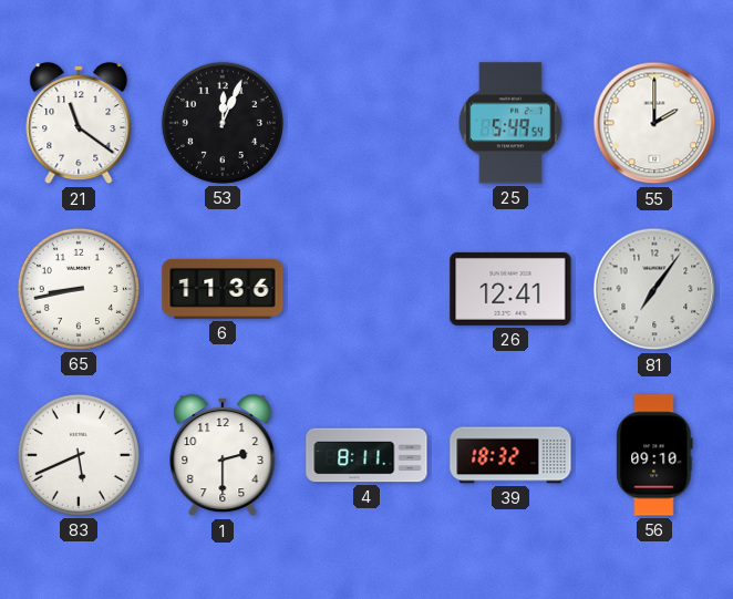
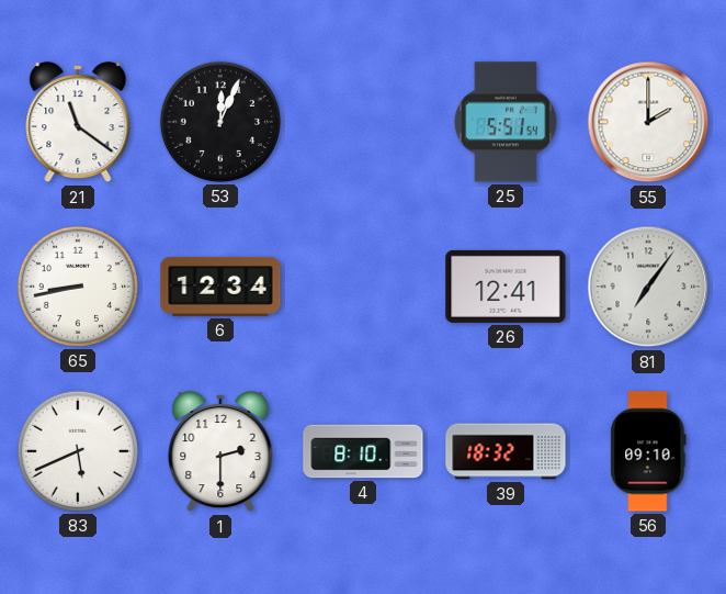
25: 5:49 -> 5:51
6: 11:36 -> 12:34
4: 8:11 -> 8:10
